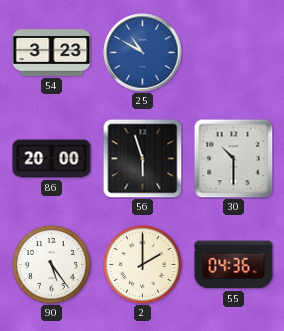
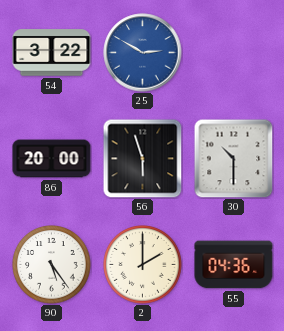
54: 3:23 -> 3:22
25: 10:50 -> 2:50
